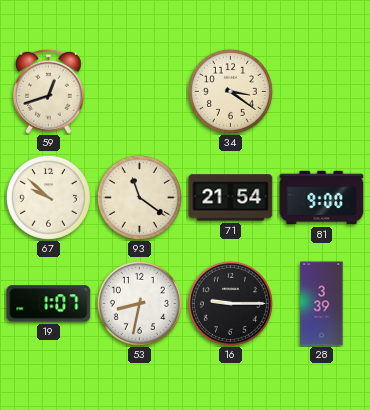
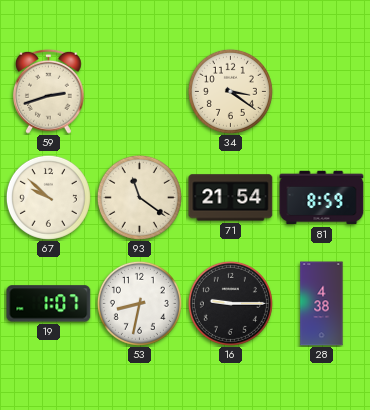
59: 12:42 -> 2:42
81: 9:00 -> 8:59
28: 3:39 -> 4:38
